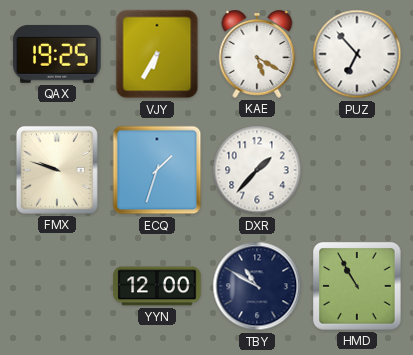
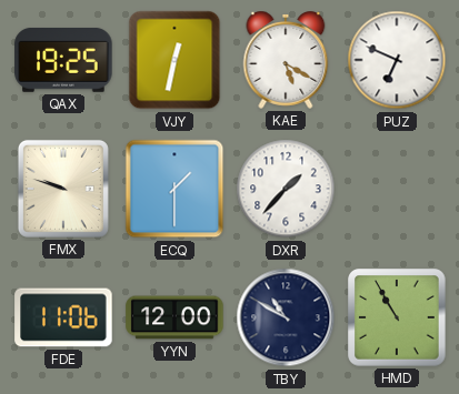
VJY: 6:35 -> 12:32
PUZ: 6:53 -> 6:49
ECQ: 1:33 -> 1:30
FDE: none -> 11:06
